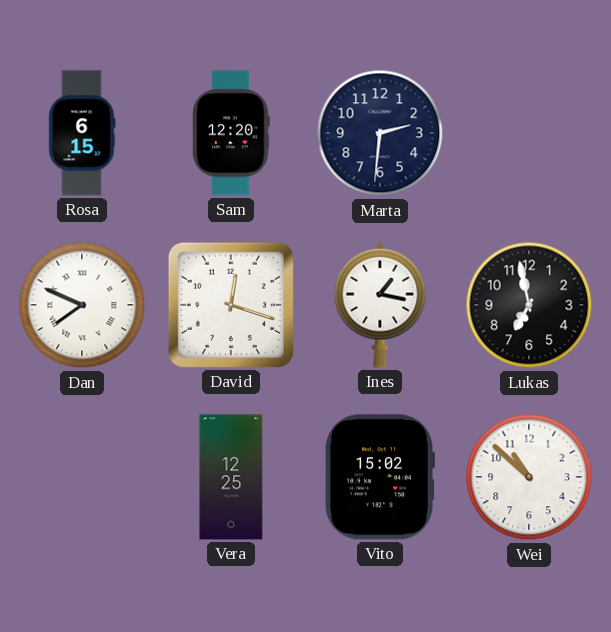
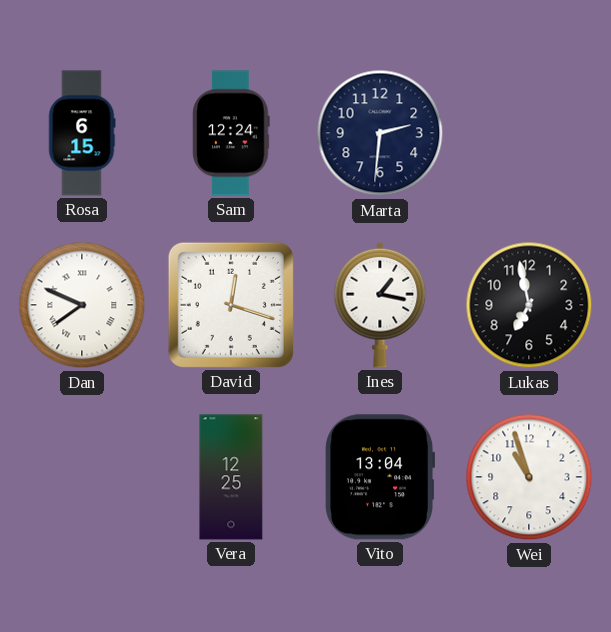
Sam: 12:20 -> 12:24
Vito: 15:02 -> 13:04
Wei: 10:52 -> 10:57
